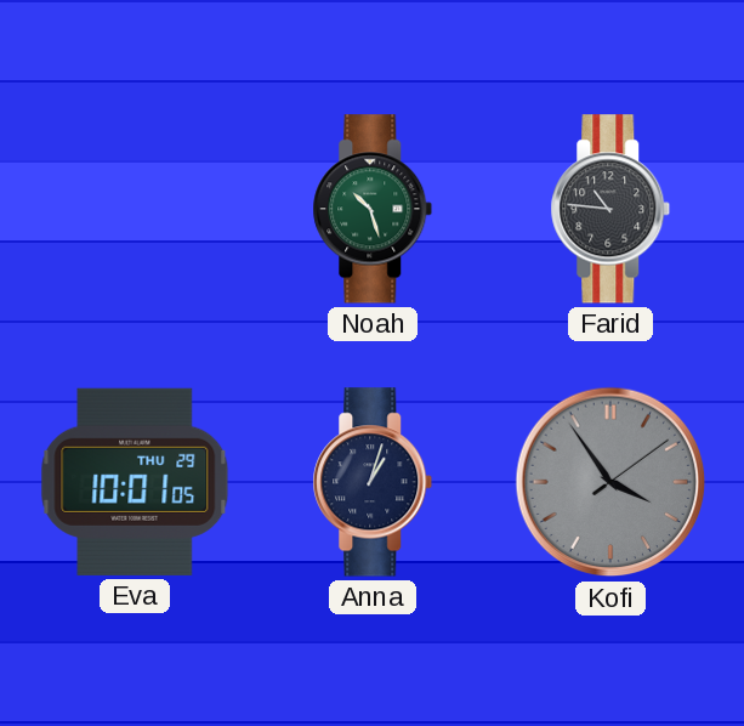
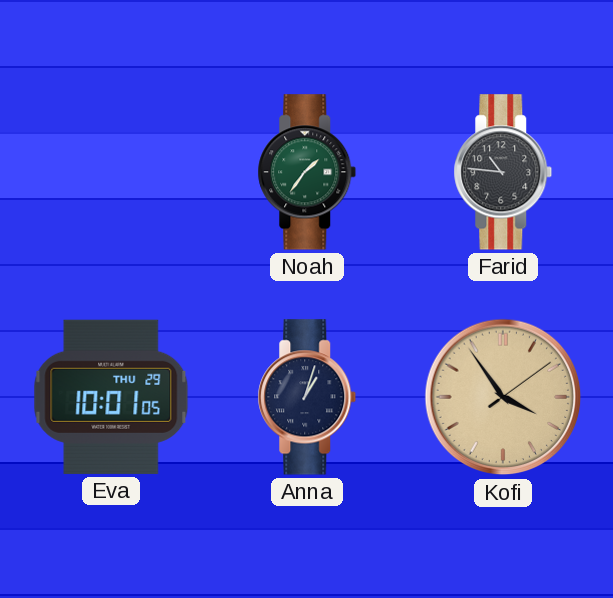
Noah: 10:27 -> 1:36
Kofi dial: grey -> champagne
